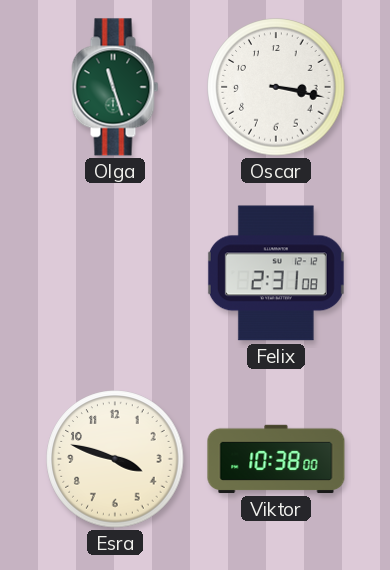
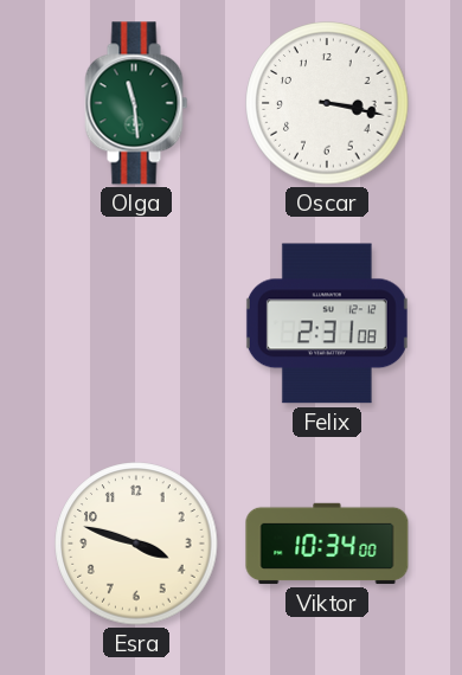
Olga: 11:27 -> 11:29
Viktor: 10:38 -> 10:34
